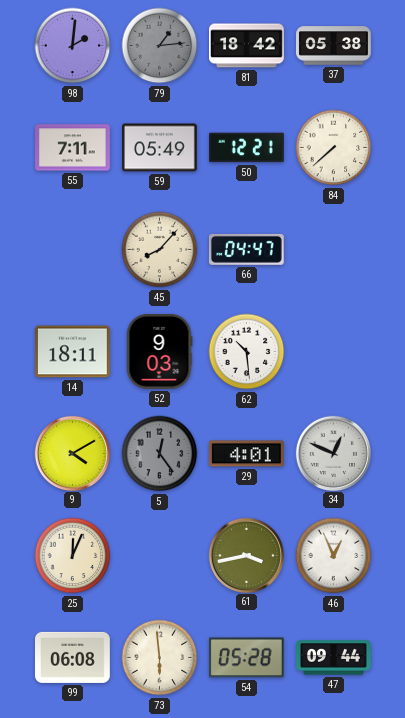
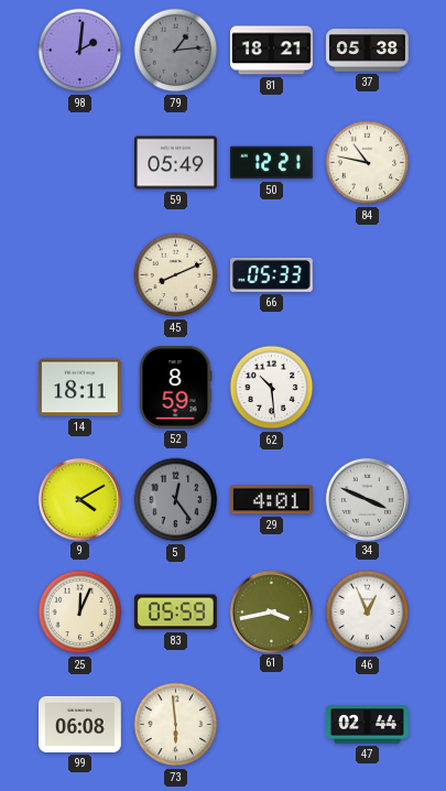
81: 18:42 -> 18:21
55: 7:11 -> none
84: 7:38 -> 10:47
45: 8:07 -> 8:11
66: 04:47 -> 05:33
52: 9:03 -> 8:59
34: 12:49 -> 3:49
83: none -> 05:59
54: 05:28 -> none
47: 09:44 -> 02:44
